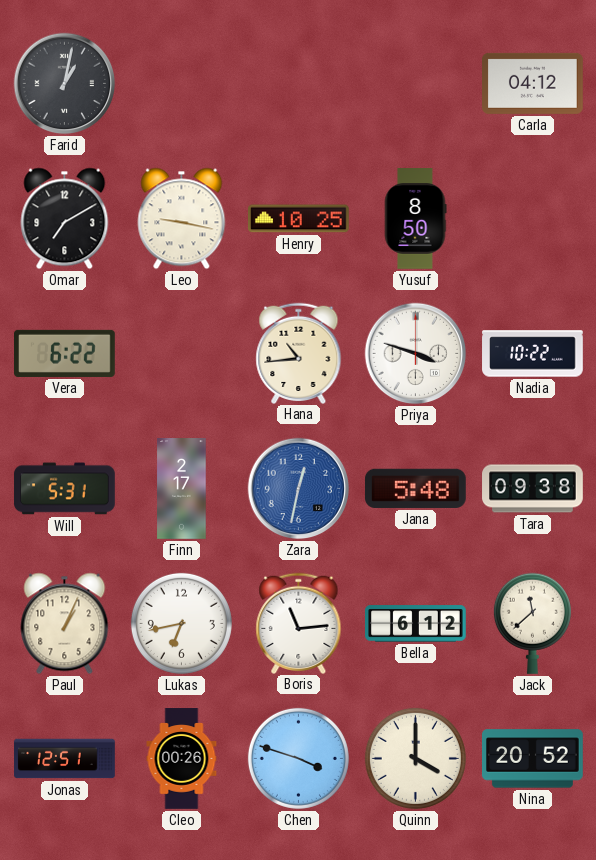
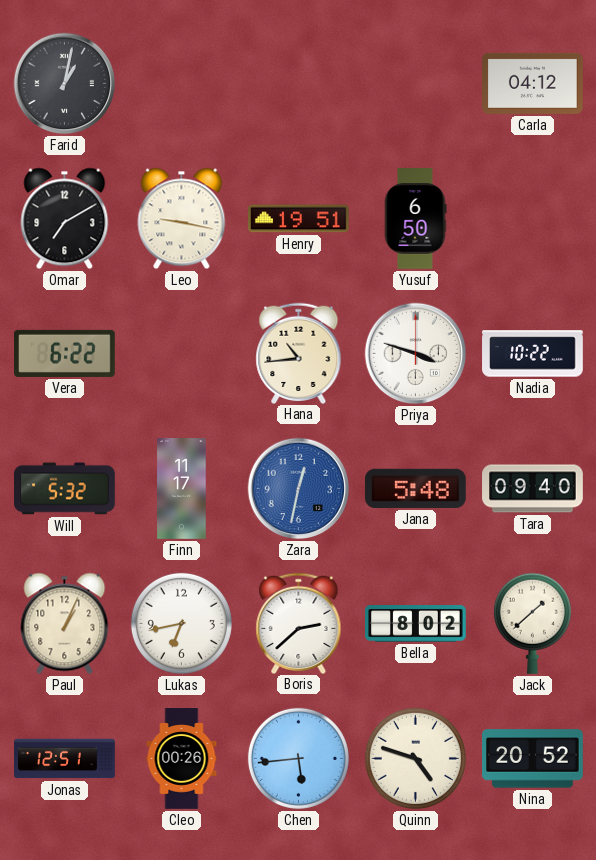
Henry: 10:25 -> 19:51
Yusuf: 8:50 -> 6:50
Will: 5:31 -> 5:32
Finn: 2:17 -> 11:17
Tara: 09:38 -> 09:40
Boris: 11:14 -> 2:38
Bella: 6:12 -> 8:02
Jack: 11:38 -> 1:38
Chen: 3:48 -> 5:44
Quinn: 4:00 -> 4:48
